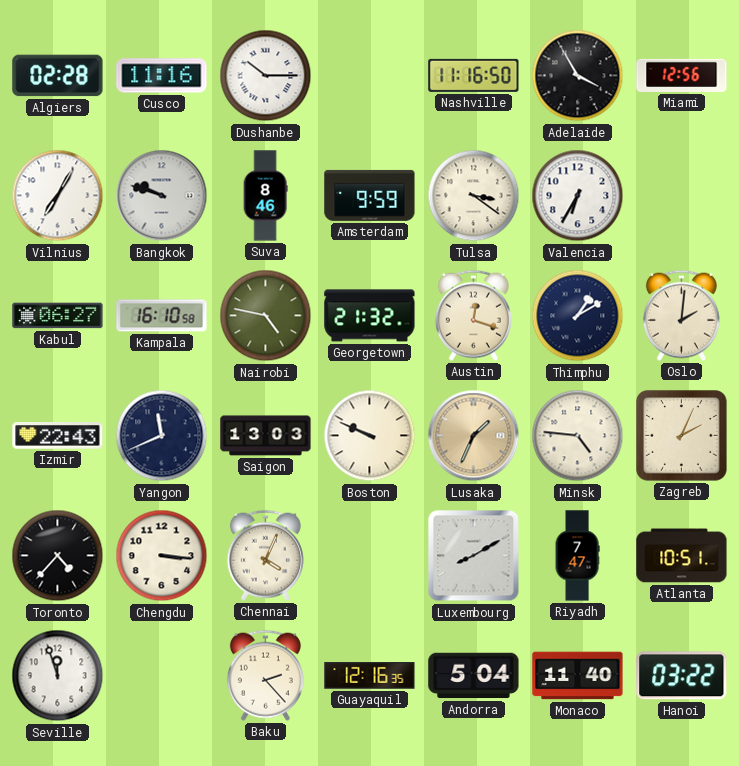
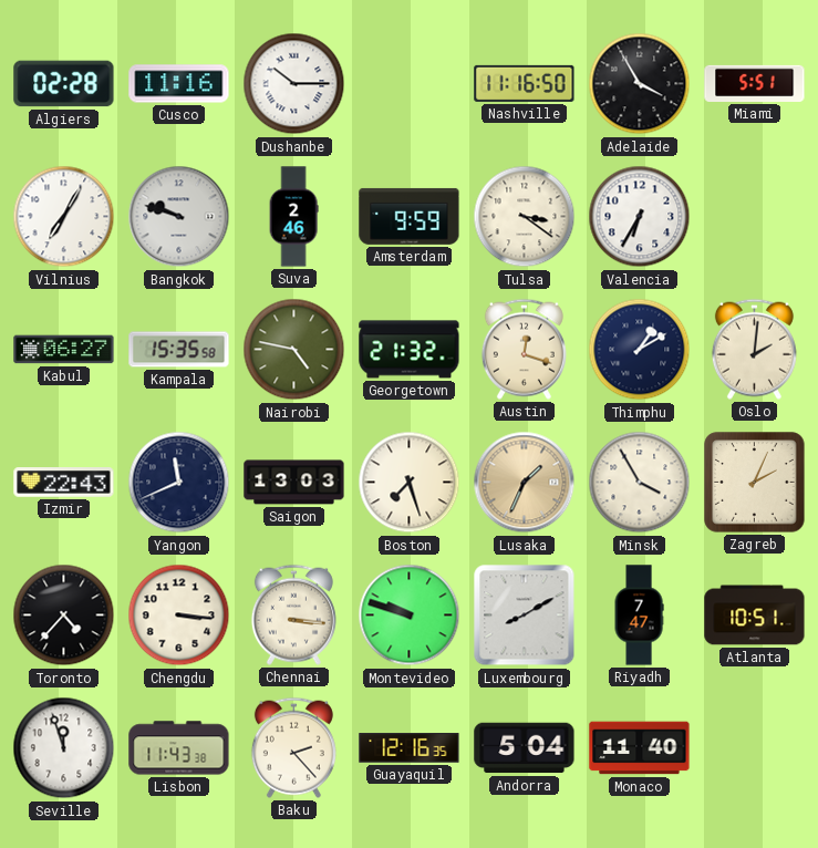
Miami: 12:56 -> 5:51
Suva: 8:46 -> 2:46
Kampala: 16:10 -> 15:35
Boston: 9:49 -> 7:27
Minsk: 4:46 -> 3:55
Chennai: 4:04 -> 3:16
Montevideo: none -> 9:48
Lisbon: none -> 11:43
Hanoi: 03:22 -> none
